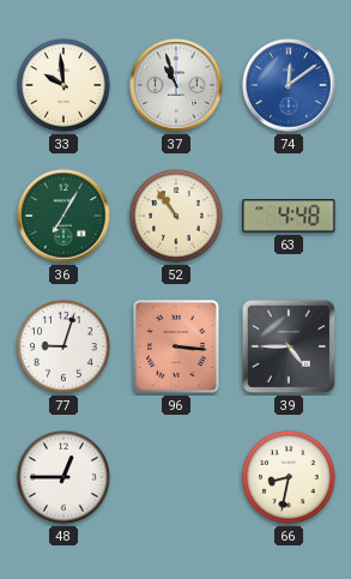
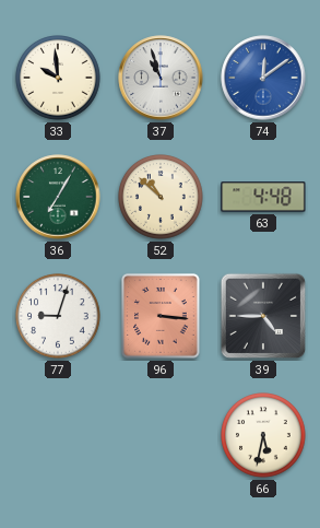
52: 10:54 -> 10:52
48: 12:45 -> none
66: 8:32 -> 5:32
